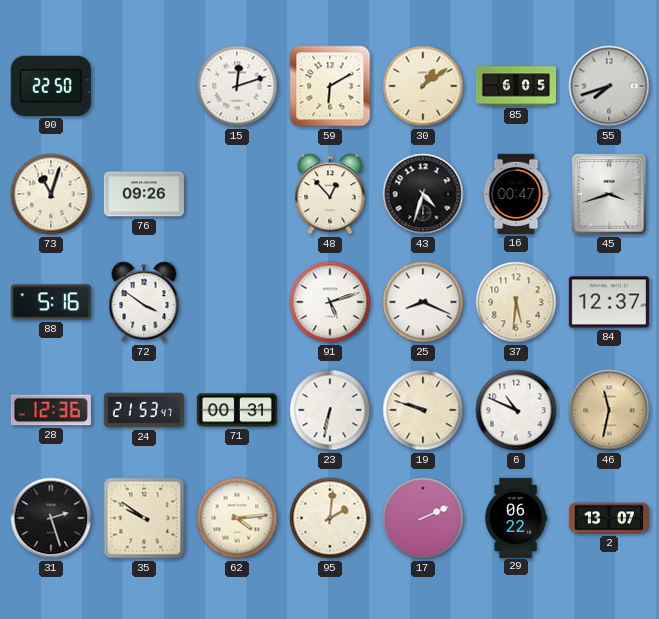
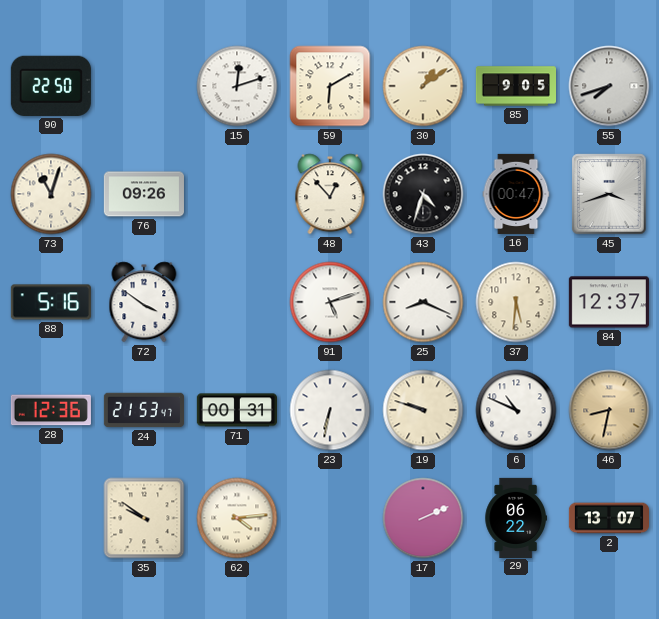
85: 6:05 -> 9:05
46: 11:32 -> 8:32
31: 2:27 -> none
95: 2:01 -> none
